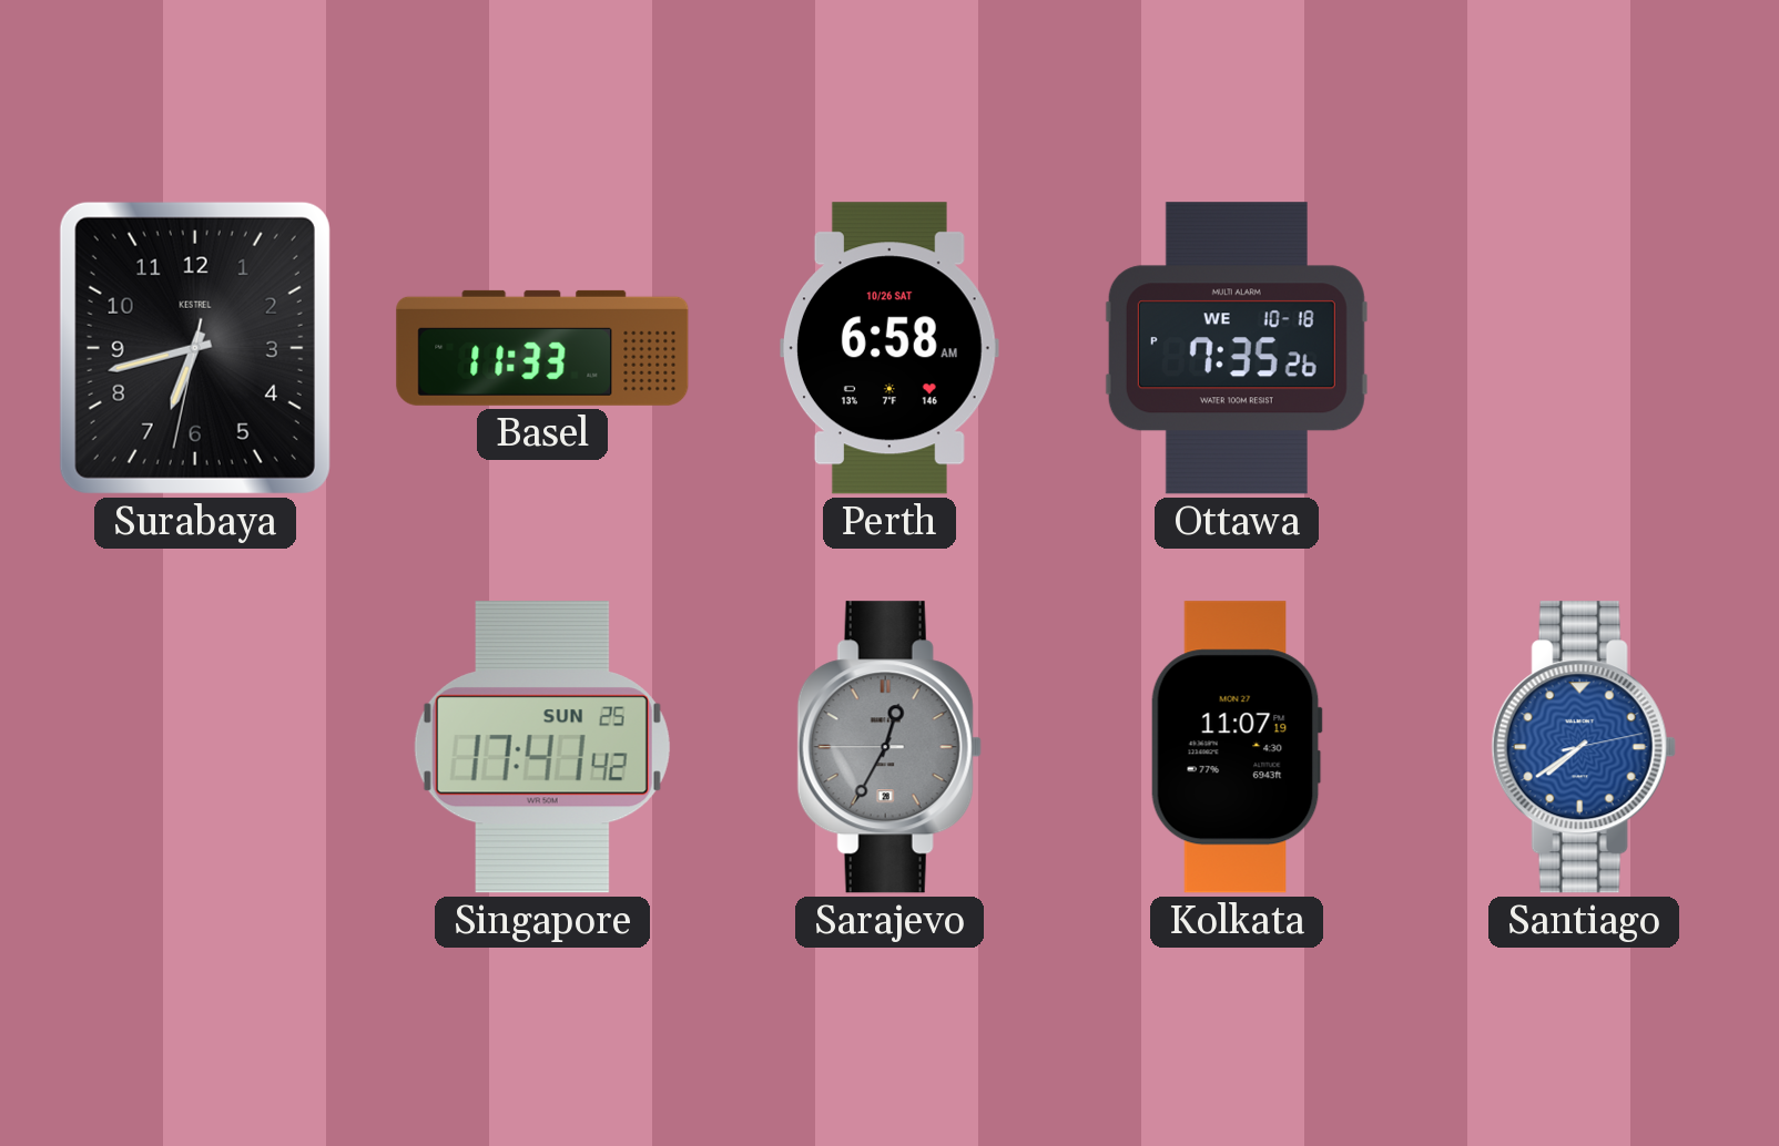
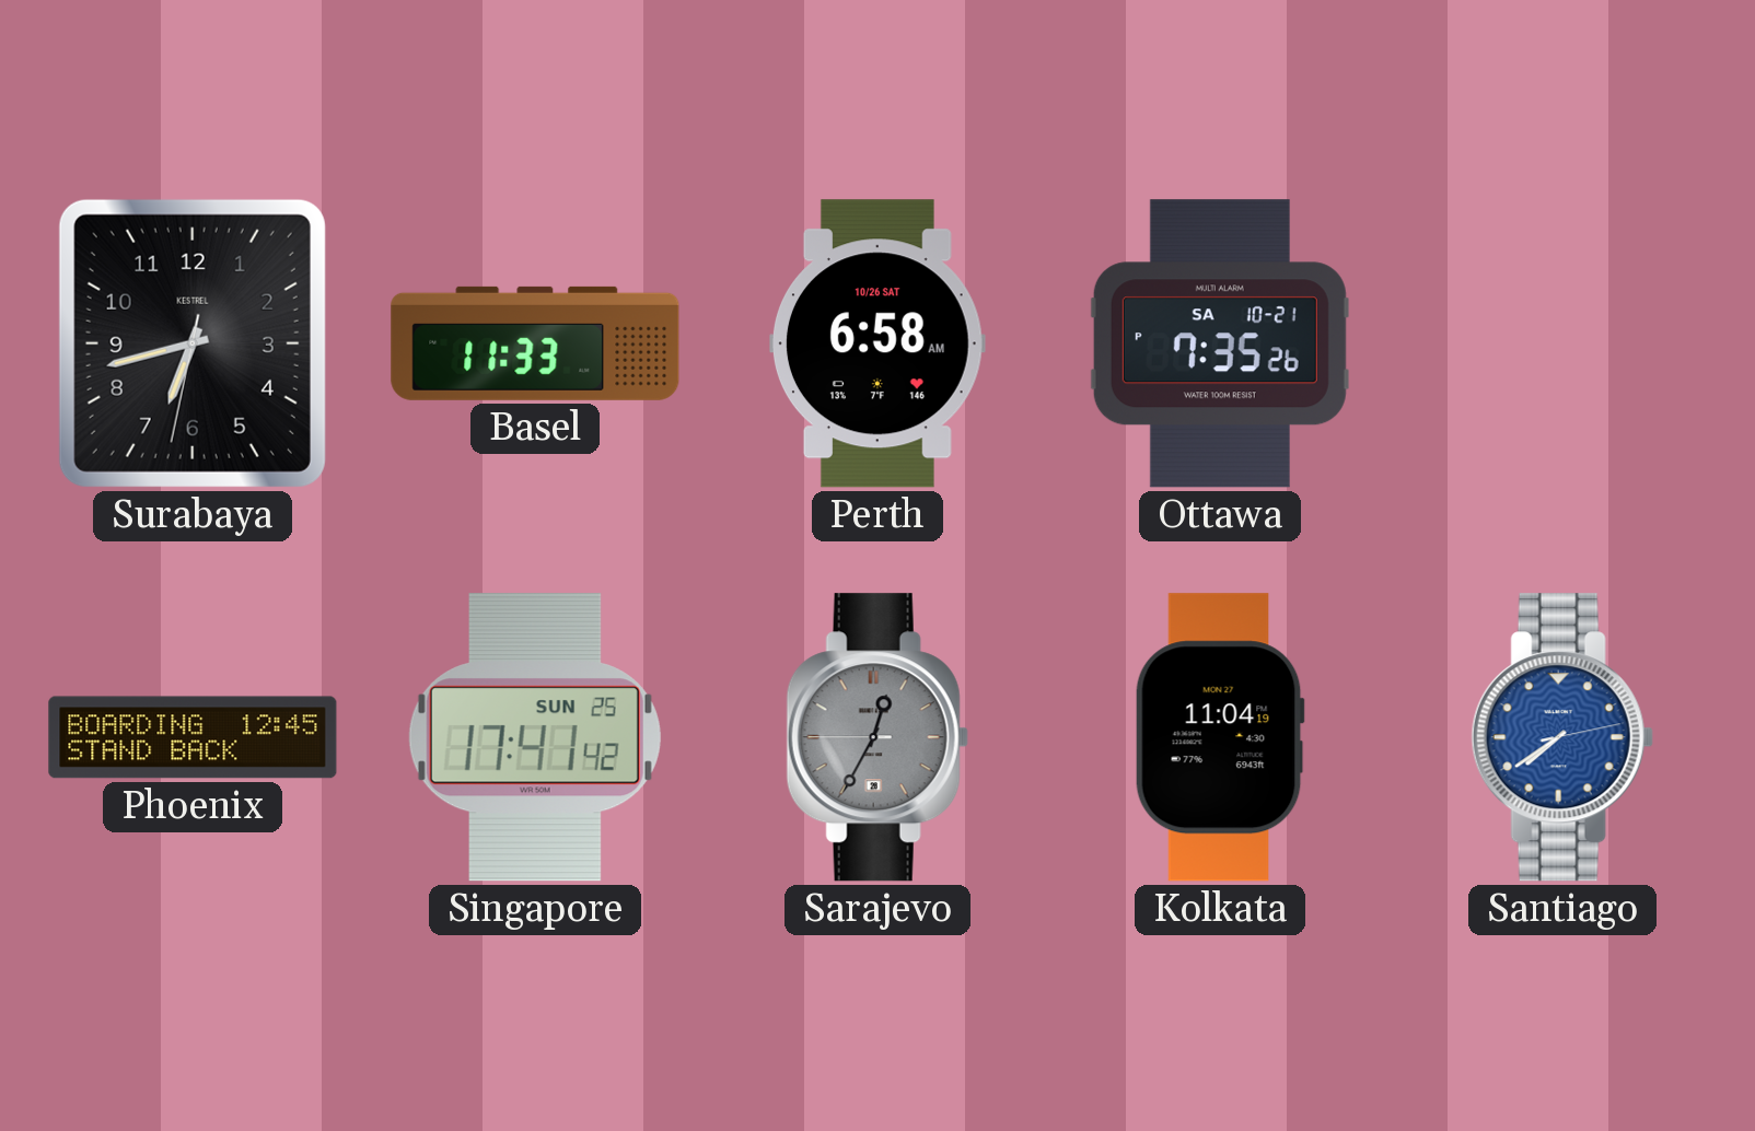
Ottawa date: WE 10-18 -> SA 10-21
Phoenix: none -> 12:45
Kolkata: 11:07 -> 11:04
